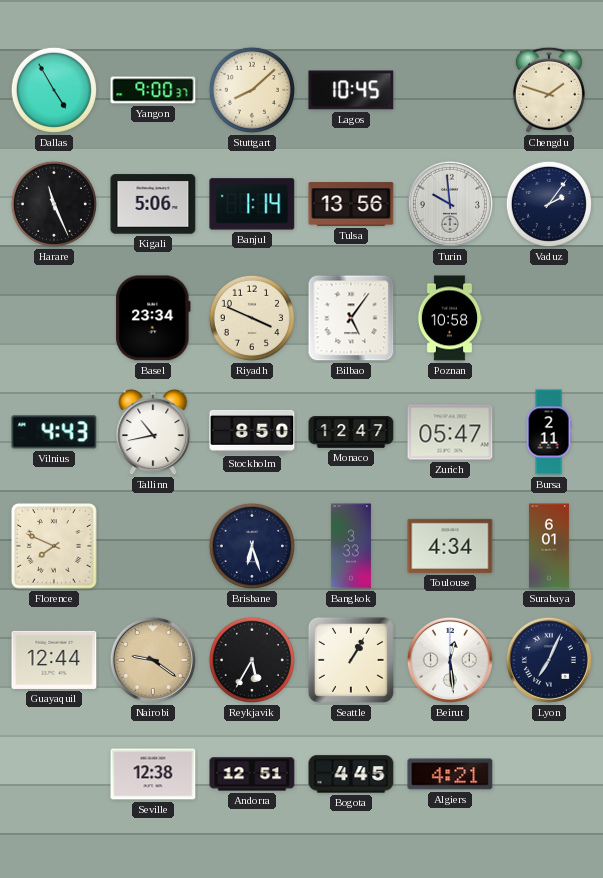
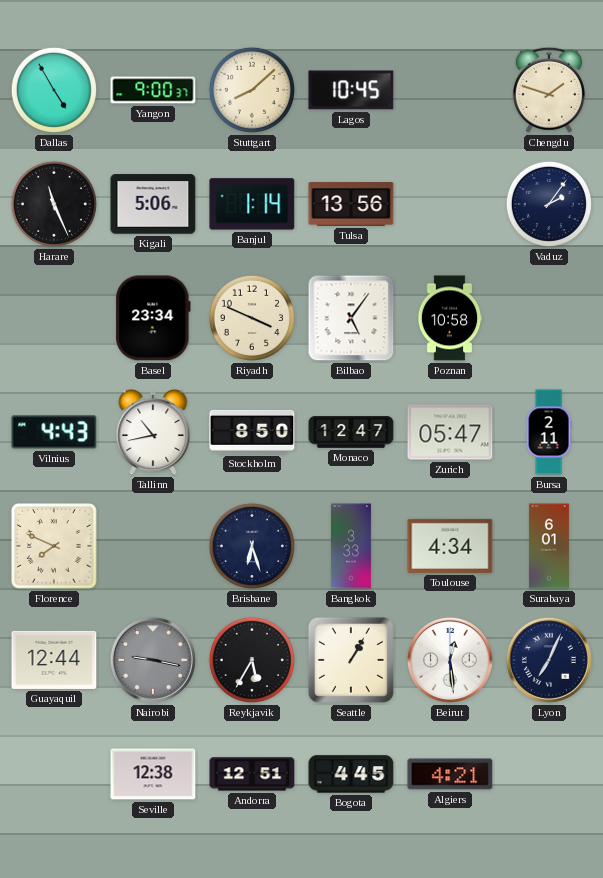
Turin: 9:59 -> none
Nairobi: 9:21 -> 9:17
Nairobi dial: champagne -> grey
